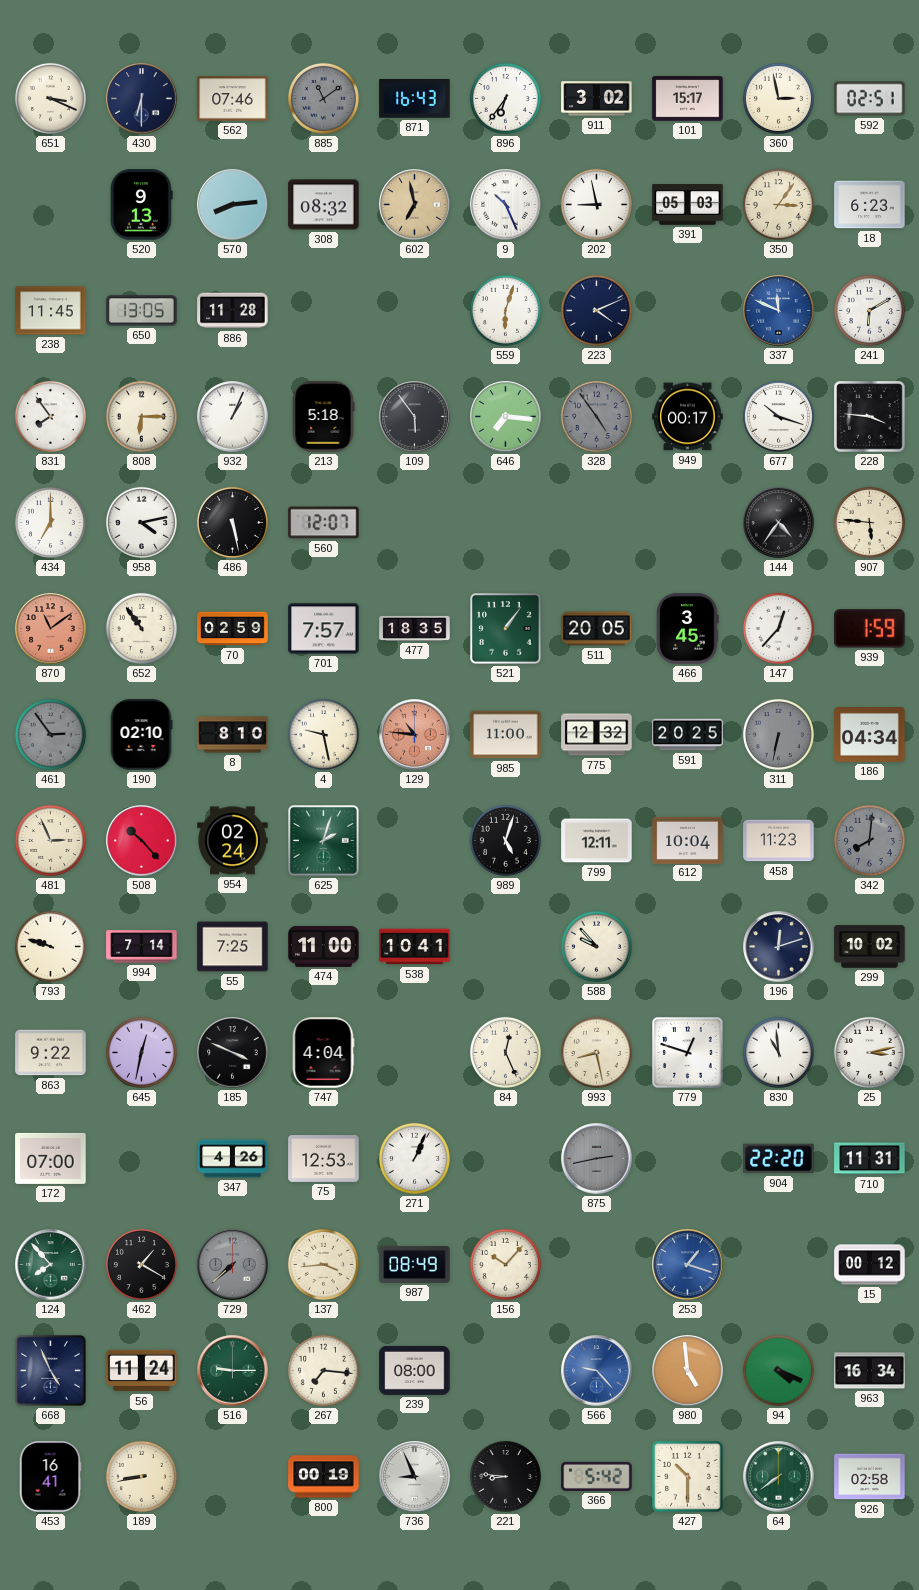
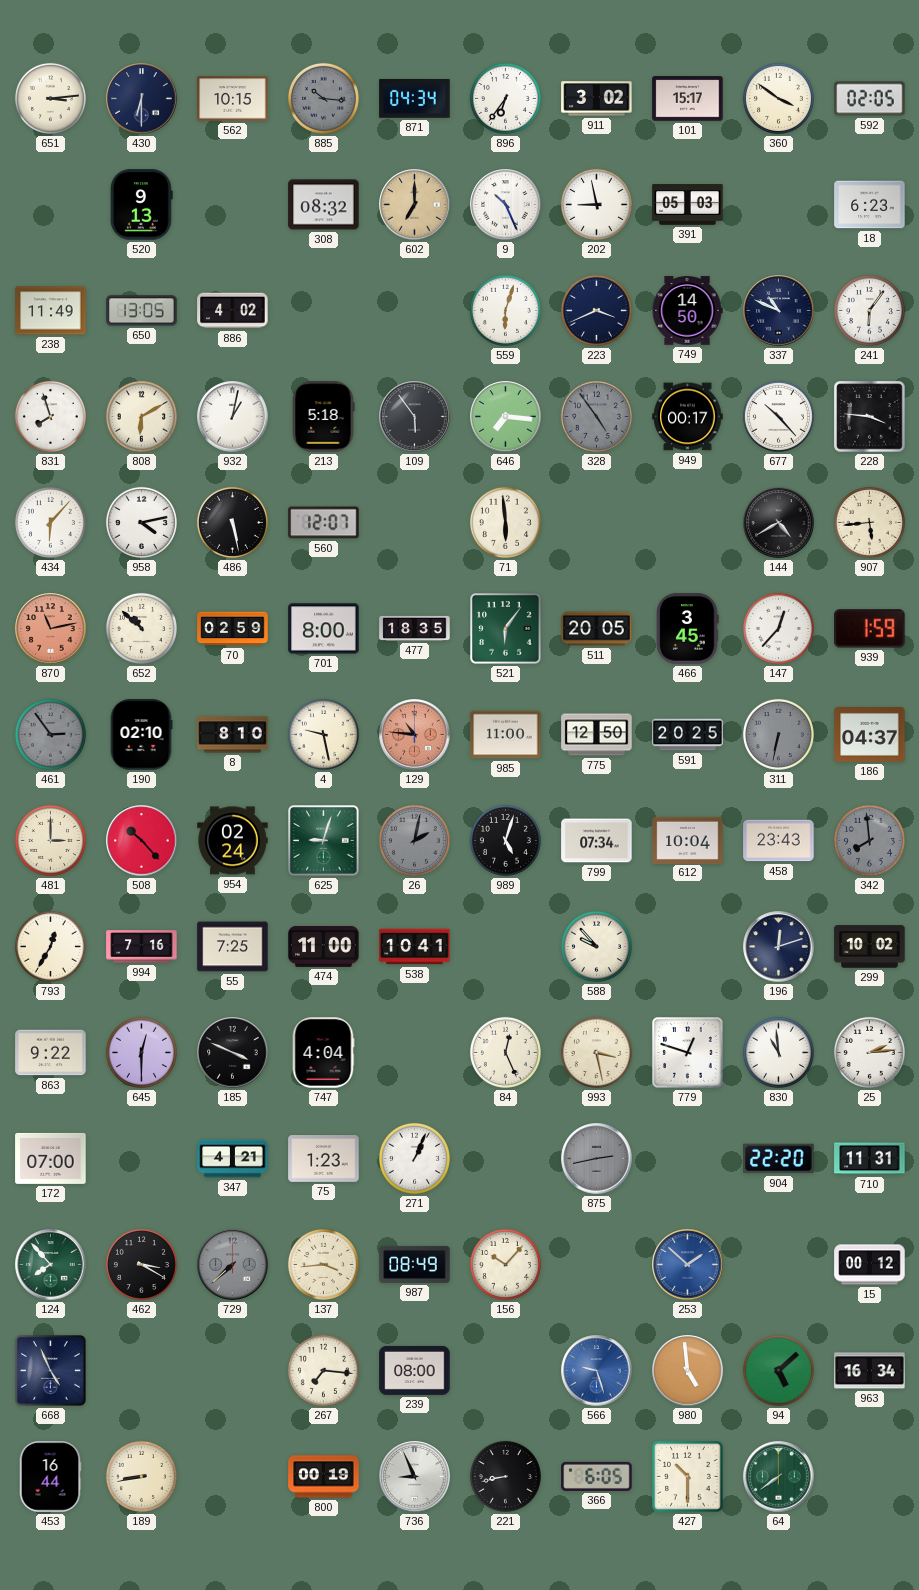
651: 3:19 -> 3:14
562: 07:46 -> 10:15
885: 11:09 -> 10:16
871: 16:43 -> 04:34
360: 2:58 -> 3:51
592: 02:51 -> 02:05
570: 8:14 -> none
602: 6:58 -> 7:00
350: 3:06 -> none
238: 11:45 -> 11:49
886: 11:28 -> 4:02
223: 4:11 -> 3:41
749: none -> 14:50
337: 11:49 -> 10:49
337 dial: blue -> navy
241: 6:10 -> 6:06
831: 7:54 -> 7:57
808: 6:15 -> 6:10
932: 1:04 -> 1:02
677: 10:18 -> 10:23
434: 7:00 -> 6:07
71: none -> 5:59
144: 4:36 -> 4:40
907: 5:46 -> 5:44
870: 11:09 -> 11:13
652: 10:54 -> 10:52
701: 7:57 -> 8:00
521: 1:06 -> 6:06
775: 12:32 -> 12:50
186: 04:34 -> 04:37
481: 2:56 -> 3:00
625: 2:03 -> 9:03
26: none -> 2:02
799: 12:11 -> 07:34
458: 11:23 -> 23:43
342: 8:01 -> 7:59
793: 9:48 -> 12:35
994: 7:14 -> 7:16
645: 12:32 -> 12:30
993: 8:28 -> 3:28
25: 3:13 -> 2:14
347: 4:26 -> 4:21
75: 12:53 -> 1:23
462: 1:20 -> 3:20
253: 1:18 -> 1:52
56: 11:24 -> none
516: 9:15 -> none
566: 9:23 -> 9:27
94: 4:19 -> 5:08
453: 16:41 -> 16:44
221: 8:46 -> 8:43
366: 5:42 -> 6:05
926: 02:58 -> none
